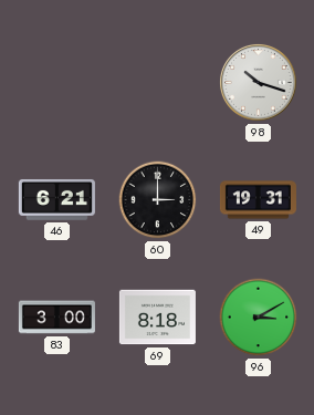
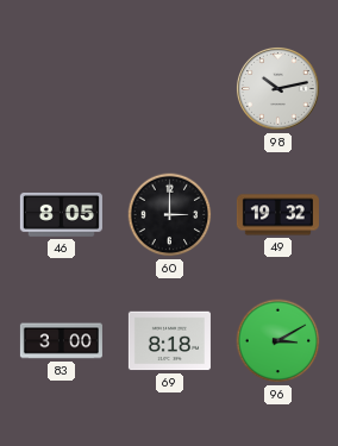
98: 10:18 -> 10:13
46: 6:21 -> 8:05
49: 19:31 -> 19:32
